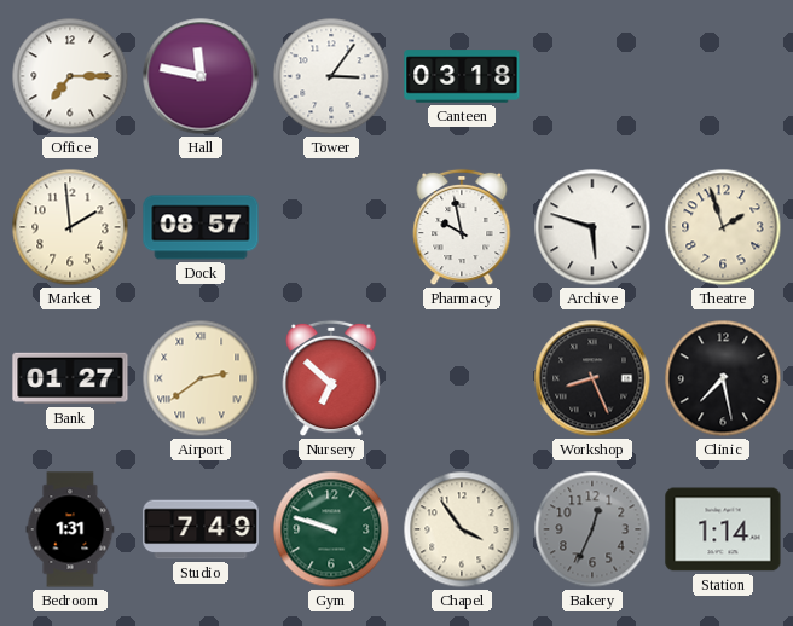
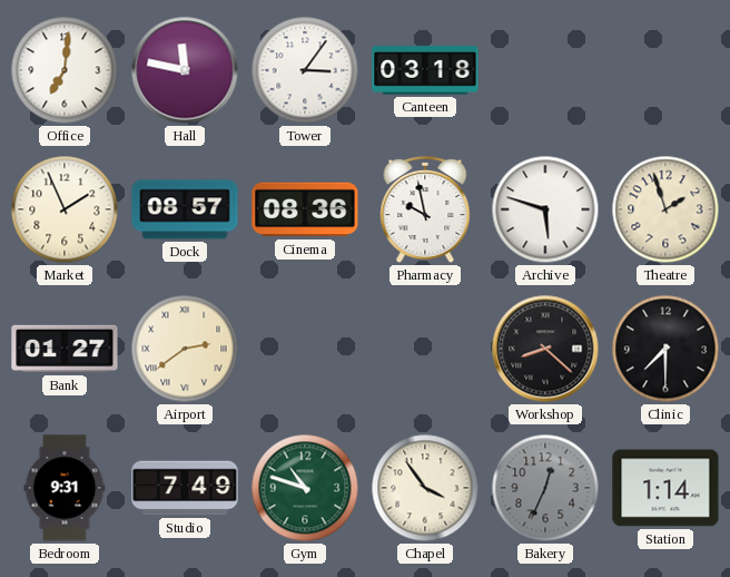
Office: 7:15 -> 7:01
Market: 1:59 -> 1:56
Cinema: none -> 08:36
Nursery: 6:52 -> none
Workshop: 8:26 -> 8:22
Clinic: 7:28 -> 7:30
Bedroom: 1:31 -> 9:31
Gym: 9:48 -> 10:48
